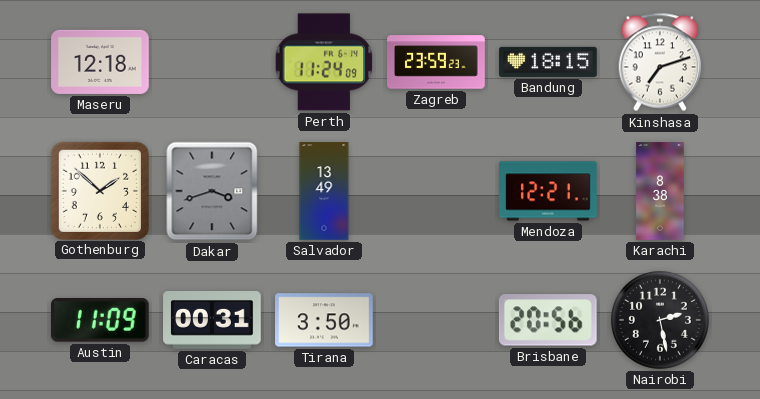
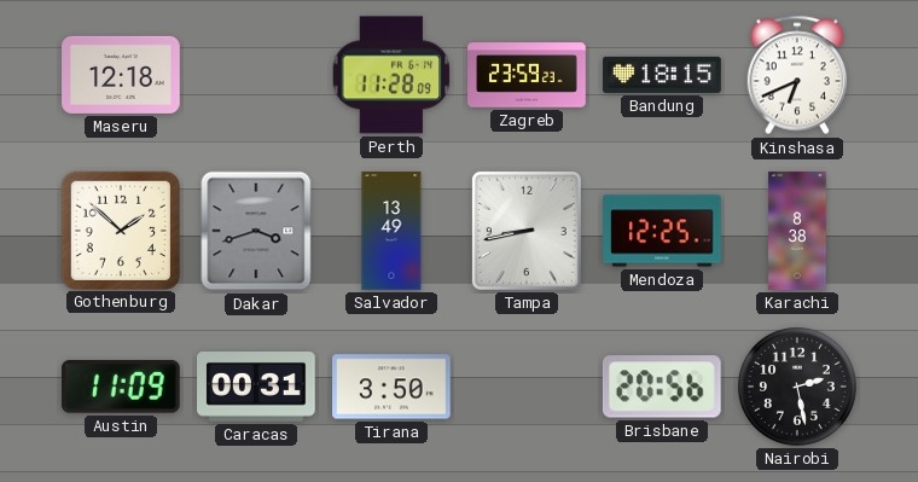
Perth: 11:24 -> 11:28
Kinshasa: 7:12 -> 6:41
Tampa: none -> 8:43
Mendoza: 12:21 -> 12:25
